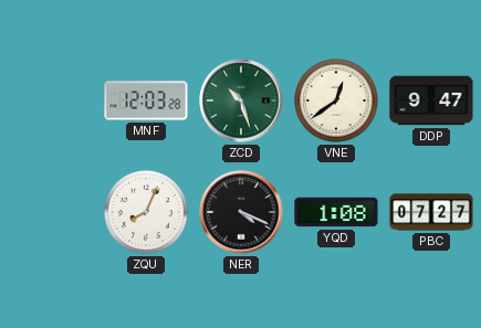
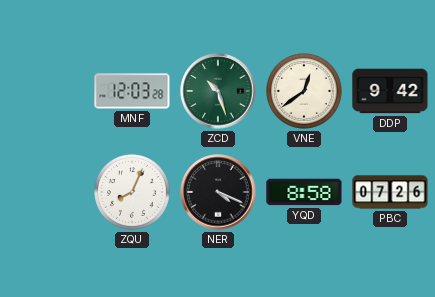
DDP: 9:47 -> 9:42
YQD: 1:08 -> 8:58
PBC: 07:27 -> 07:26
